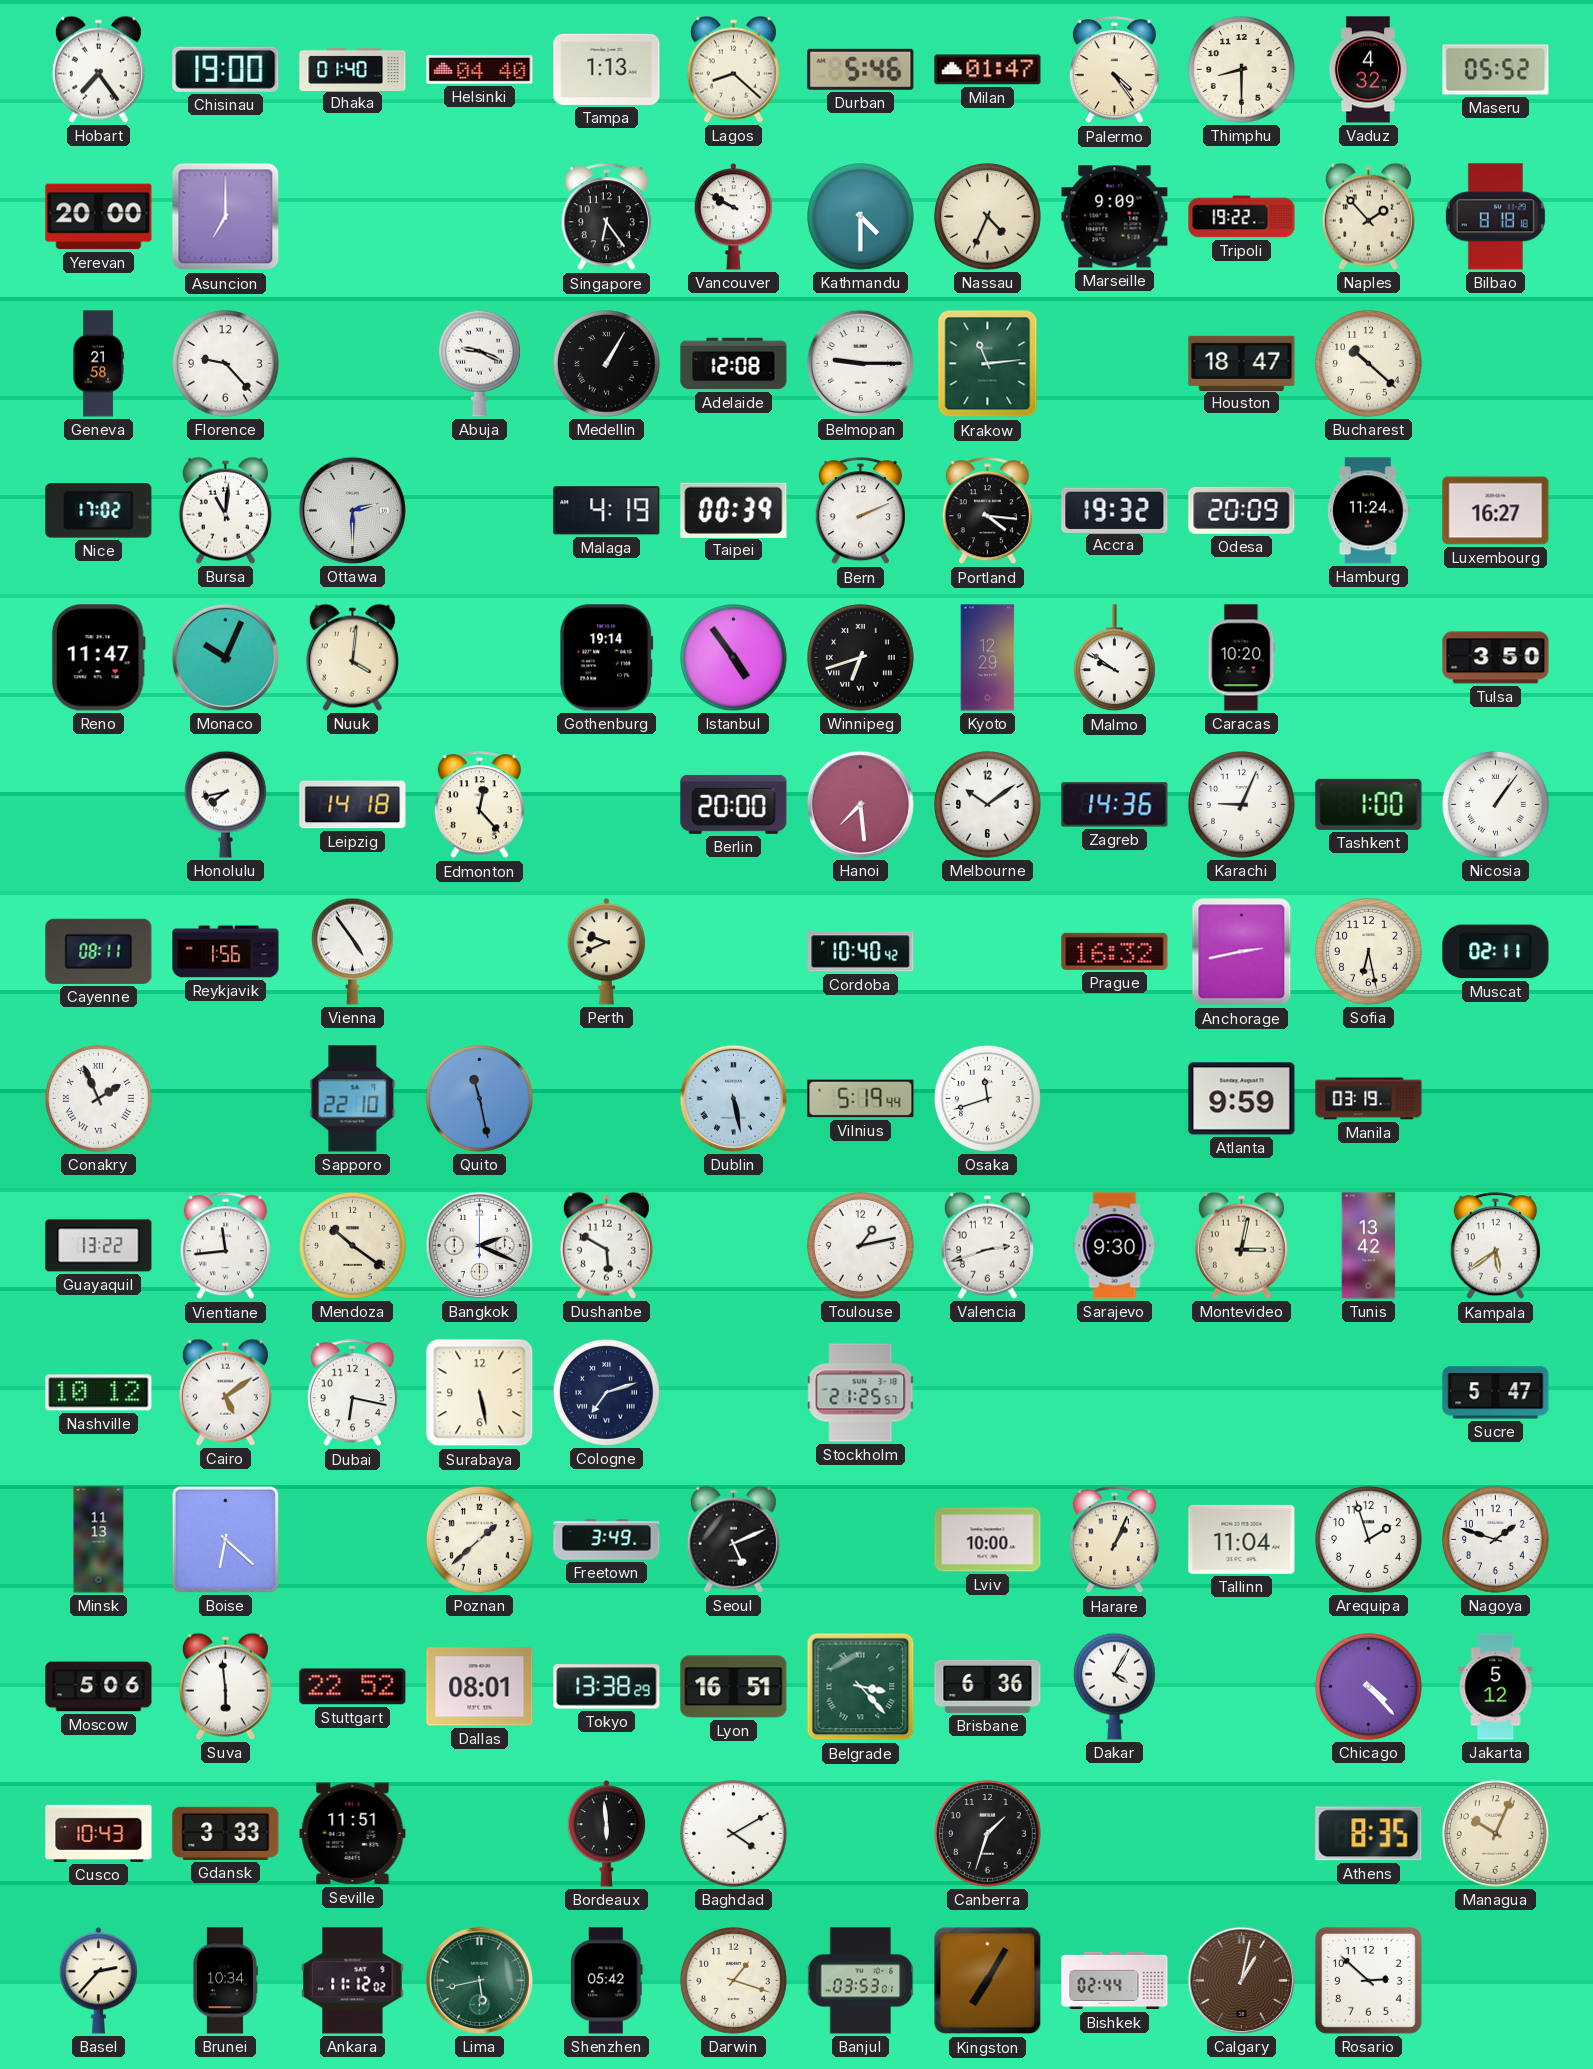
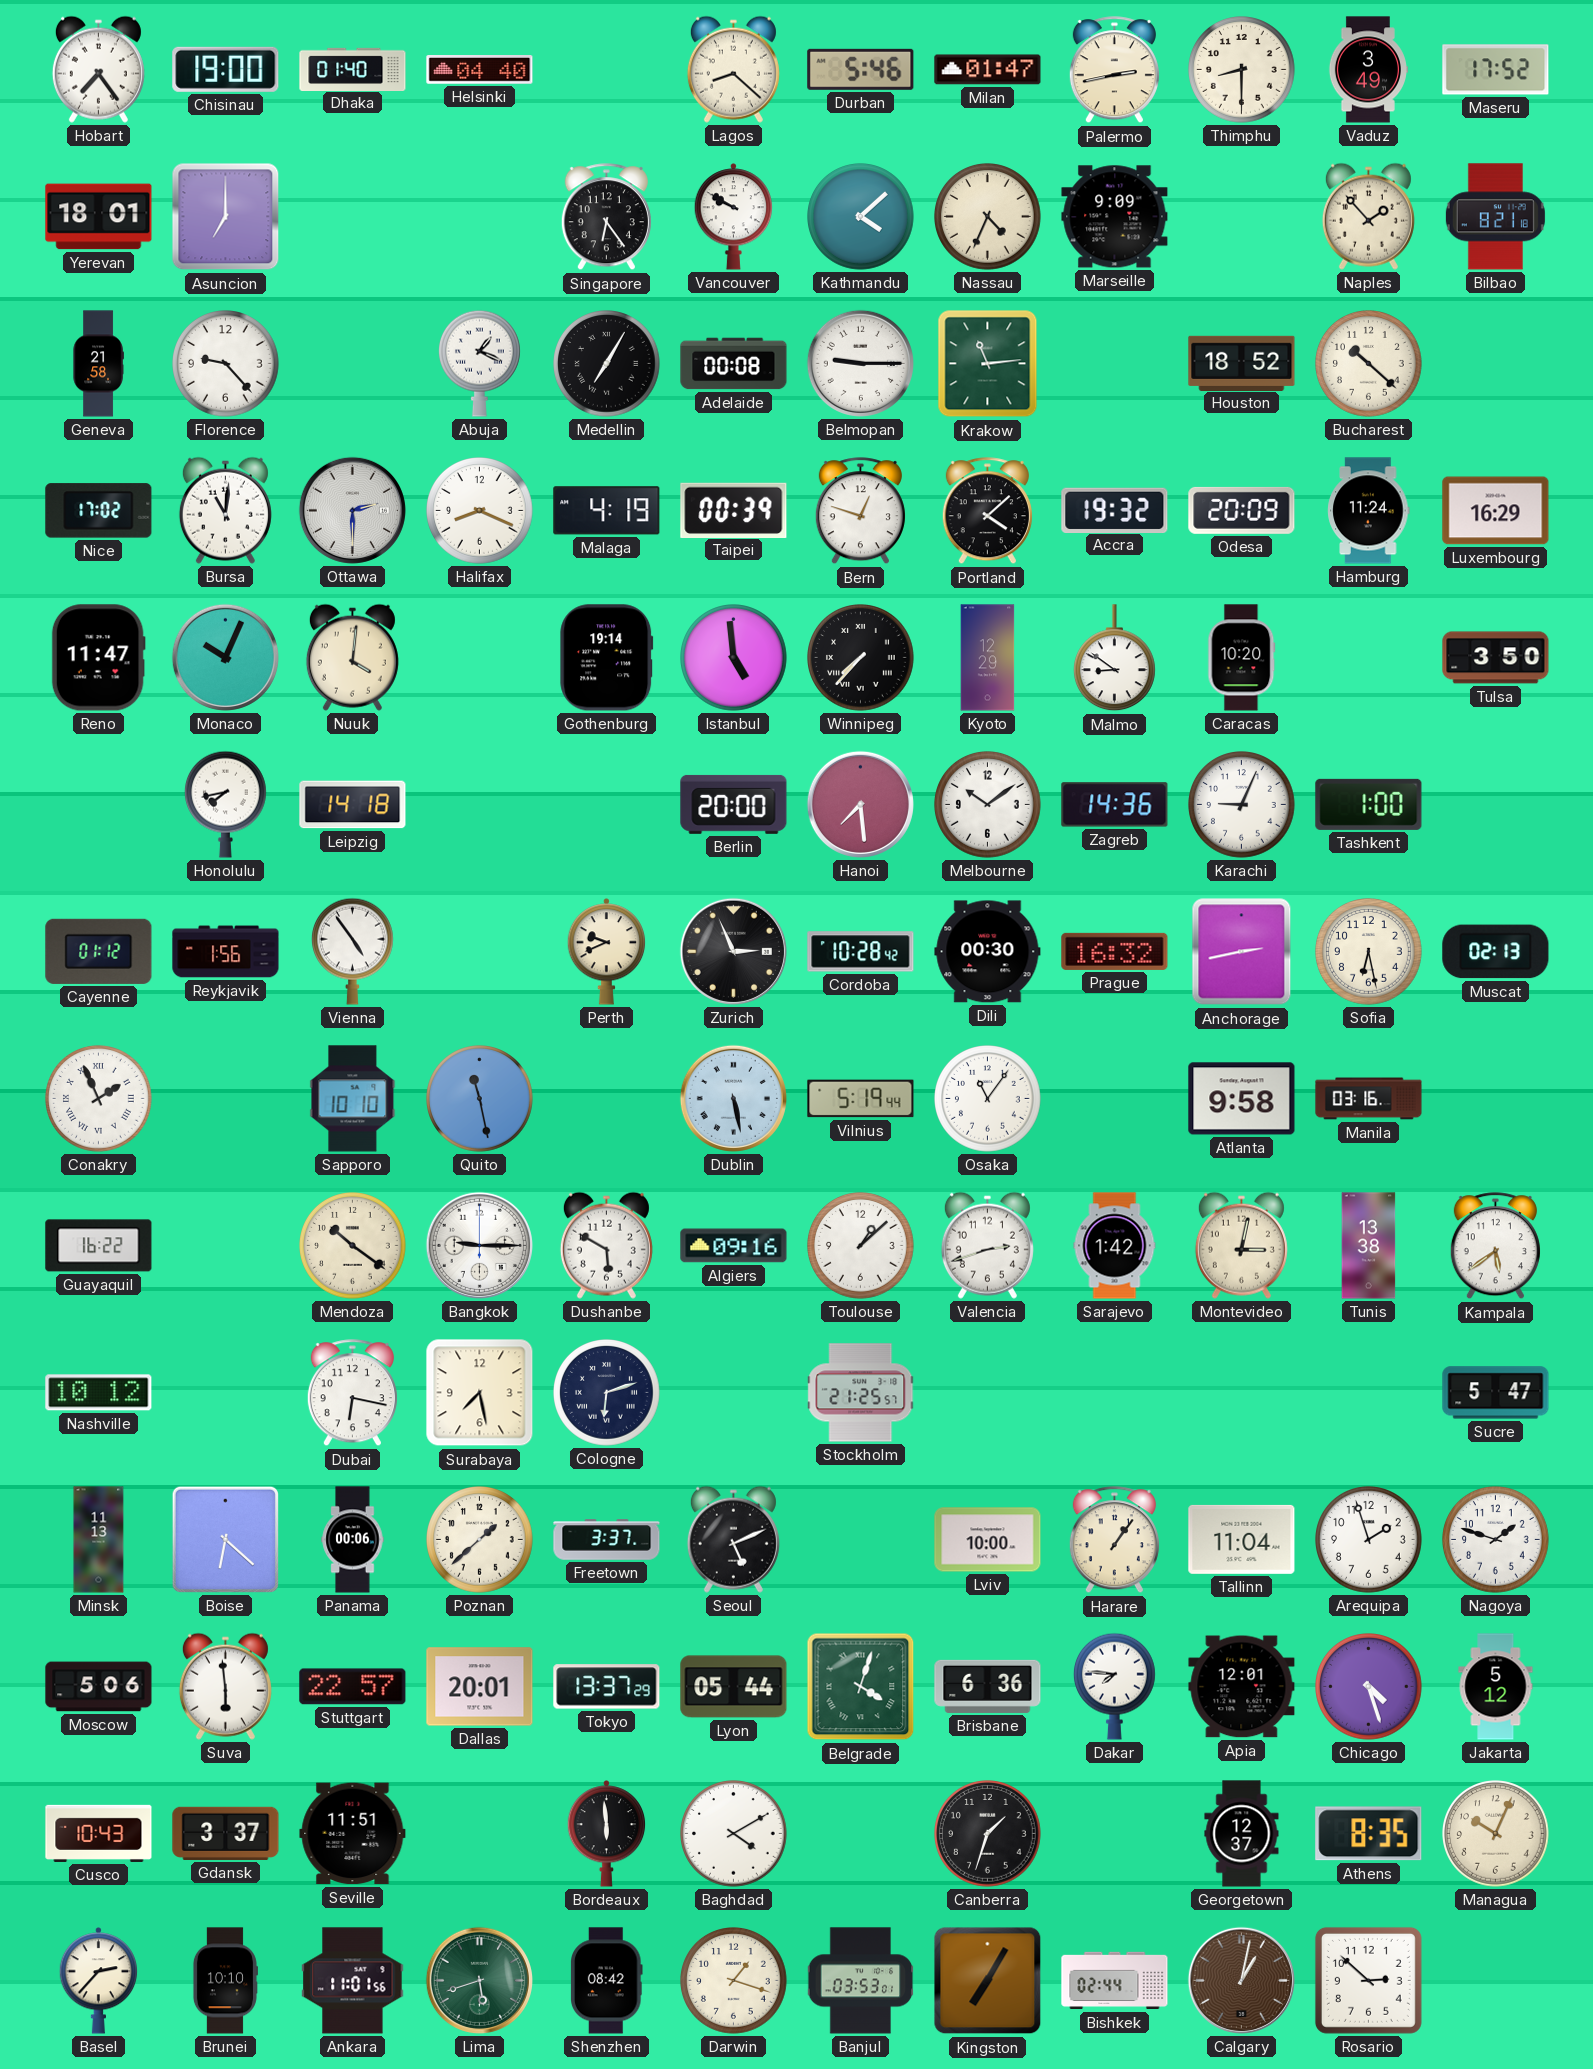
Tampa: 1:13 -> none
Palermo: 4:24 -> 2:43
Vaduz: 4:32 -> 3:49
Maseru: 05:52 -> 17:52
Yerevan: 20:00 -> 18:01
Kathmandu: 4:30 -> 4:08
Tripoli: 19:22 -> none
Bilbao: 8:18 -> 8:21
Abuja: 9:19 -> 1:19
Medellin: 1:05 -> 7:05
Adelaide: 12:08 -> 00:08
Houston: 18:47 -> 18:52
Halifax: none -> 8:19
Bern: 2:11 -> 12:48
Portland: 4:16 -> 4:08
Luxembourg: 16:27 -> 16:29
Istanbul: 4:54 -> 4:59
Winnipeg: 6:42 -> 7:37
Malmo: 9:51 -> 8:51
Edmonton: 12:23 -> none
Nicosia: 1:06 -> none
Cayenne: 08:11 -> 01:12
Zurich: none -> 2:56
Cordoba: 10:40 -> 10:28
Dili: none -> 00:30
Muscat: 02:11 -> 02:13
Sapporo: 22:10 -> 10:10
Osaka: 11:42 -> 11:06
Atlanta: 9:59 -> 9:58
Manila: 03:19 -> 03:16
Guayaquil: 13:22 -> 16:22
Vientiane: 11:44 -> none
Bangkok: 2:19 -> 9:15
Algiers: none -> 09:16
Toulouse: 1:13 -> 1:08
Sarajevo: 9:30 -> 1:42
Tunis: 13:42 -> 13:38
Cairo: 5:09 -> none
Surabaya: 5:28 -> 7:28
Cologne: 7:12 -> 6:12
Panama: none -> 00:06
Freetown: 3:49 -> 3:37
Harare: 1:04 -> 1:06
Stuttgart: 22:52 -> 22:57
Dallas: 08:01 -> 20:01
Tokyo: 13:38 -> 13:37
Lyon: 16:51 -> 05:44
Belgrade: 3:23 -> 4:03
Dakar: 4:05 -> 7:46
Apia: none -> 12:01
Chicago: 4:23 -> 4:27
Gdansk: 3:33 -> 3:37
Georgetown: none -> 12:37
Brunei: 10:34 -> 10:10
Ankara: 11:12 -> 11:01
Lima: 5:43 -> 5:42
Shenzhen: 05:42 -> 08:42
